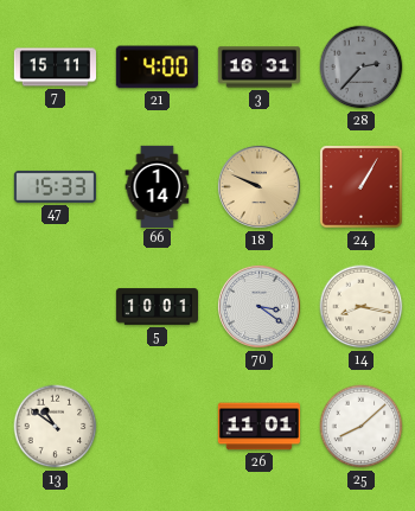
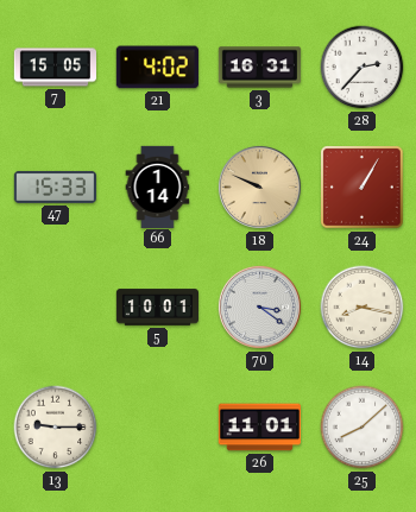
7: 15:11 -> 15:05
21: 4:00 -> 4:02
28 dial: grey -> white
13: 10:51 -> 9:15
